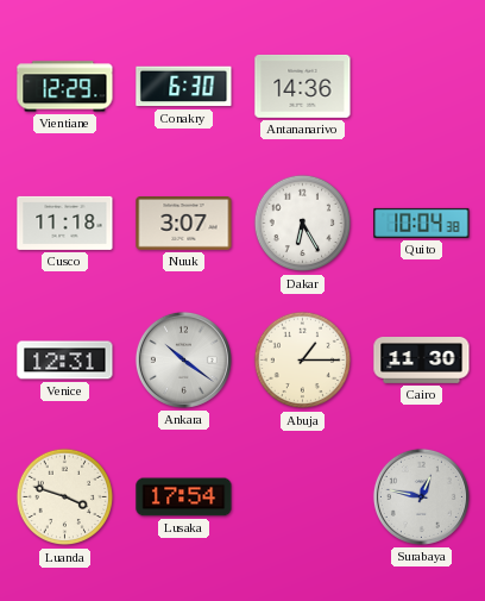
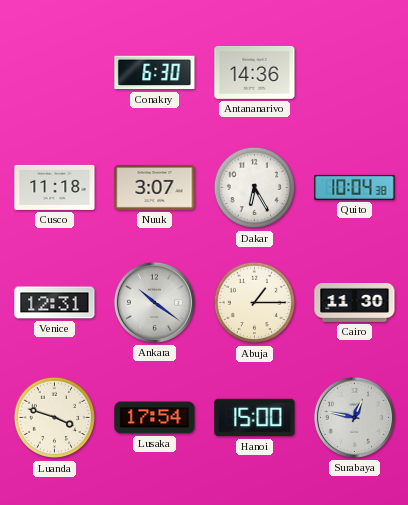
Vientiane: 12:29 -> none
Hanoi: none -> 15:00
